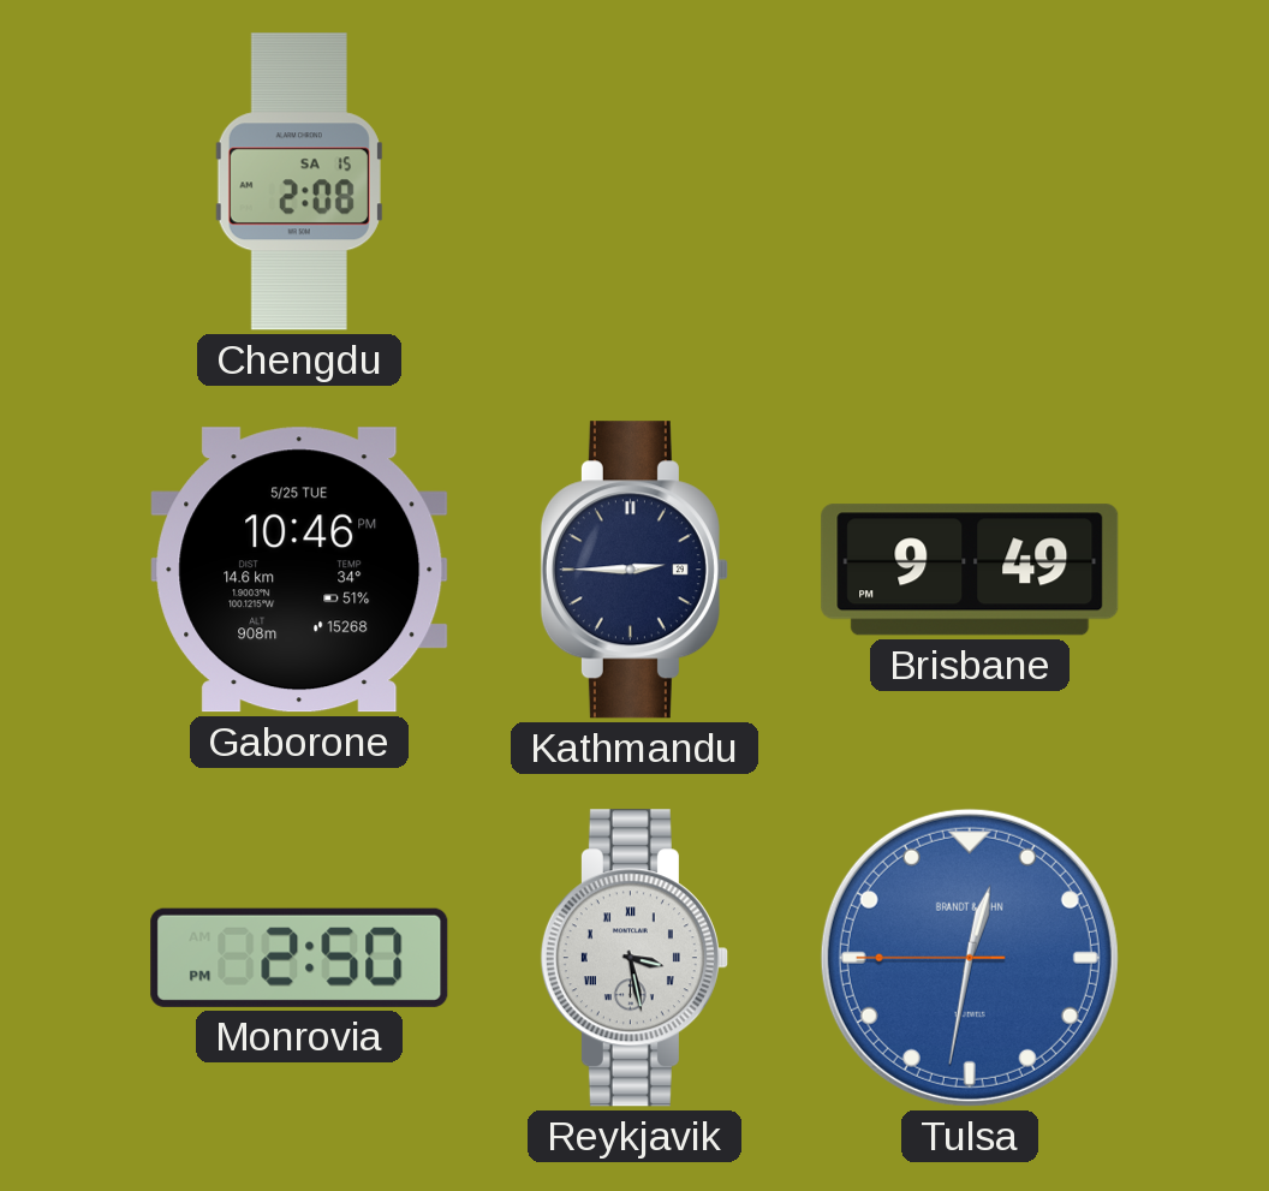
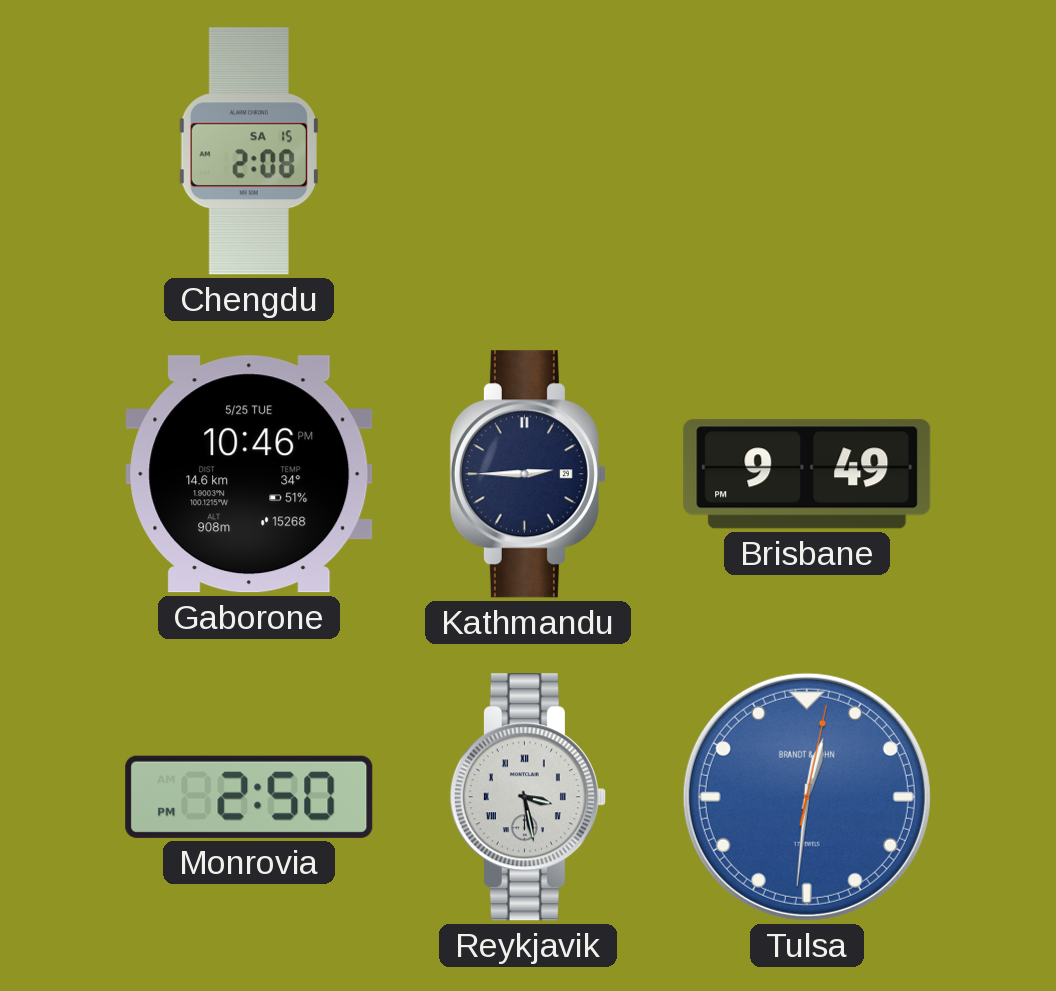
Tulsa: 12:31:45 -> 12:31:02
